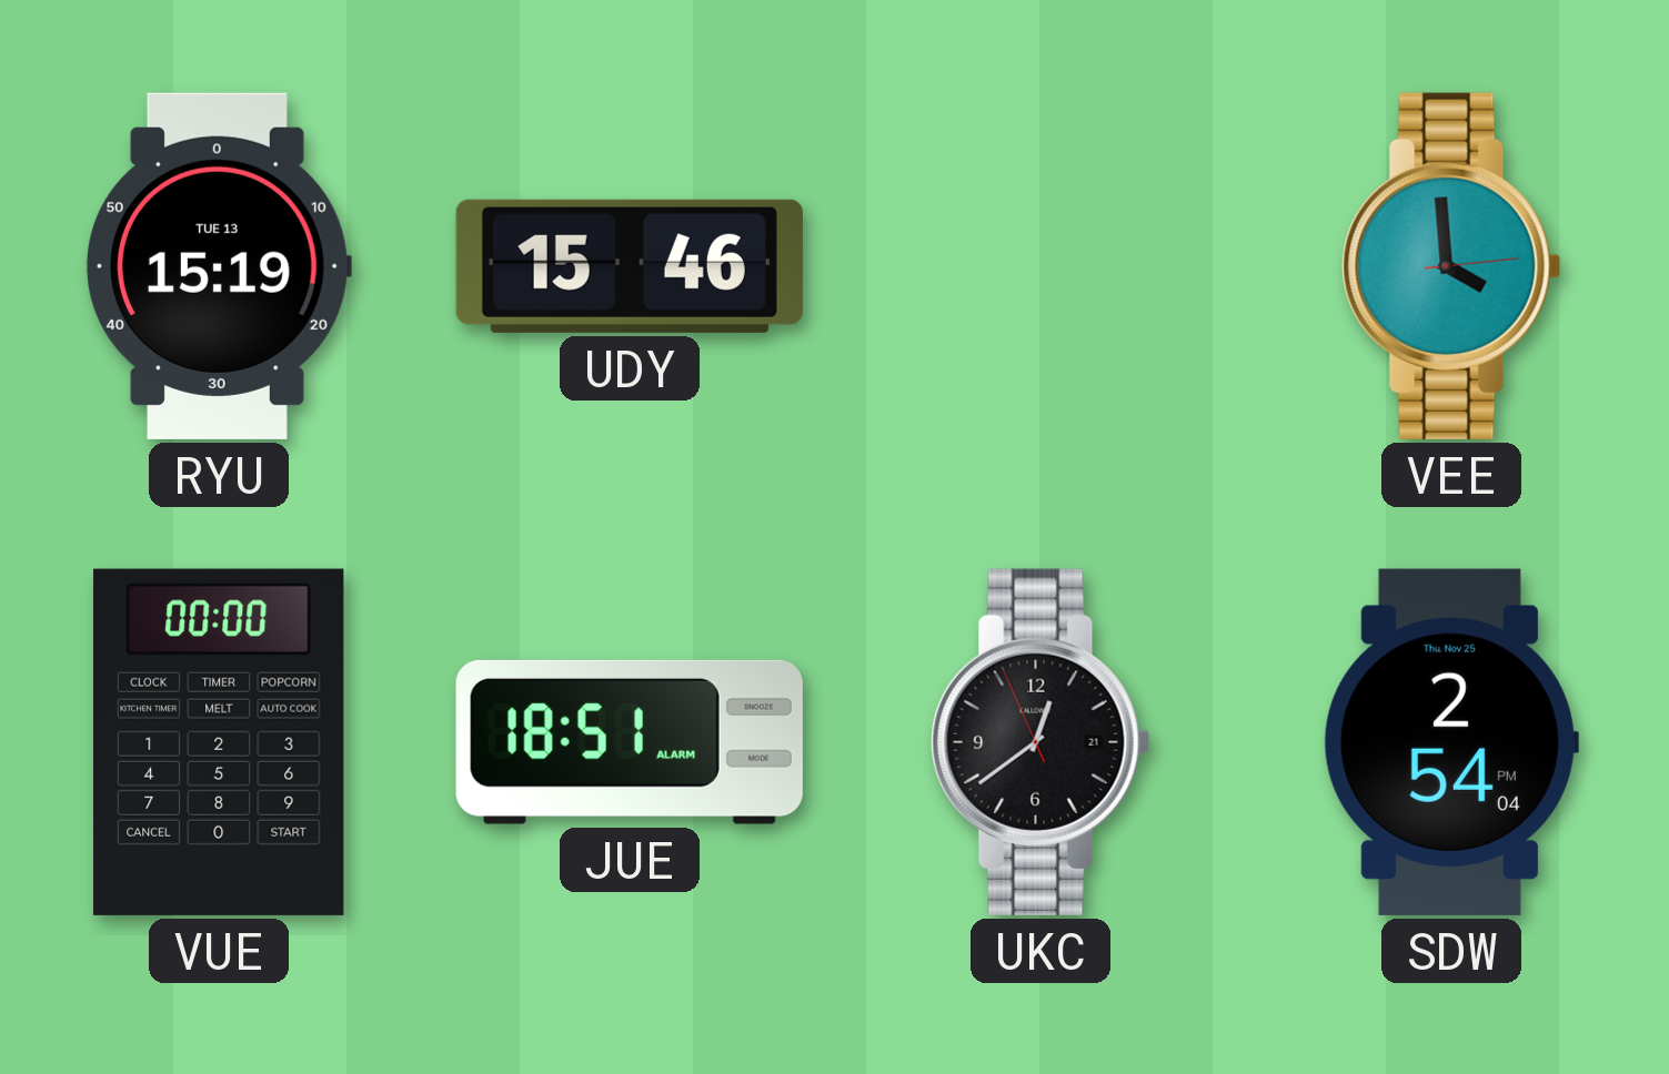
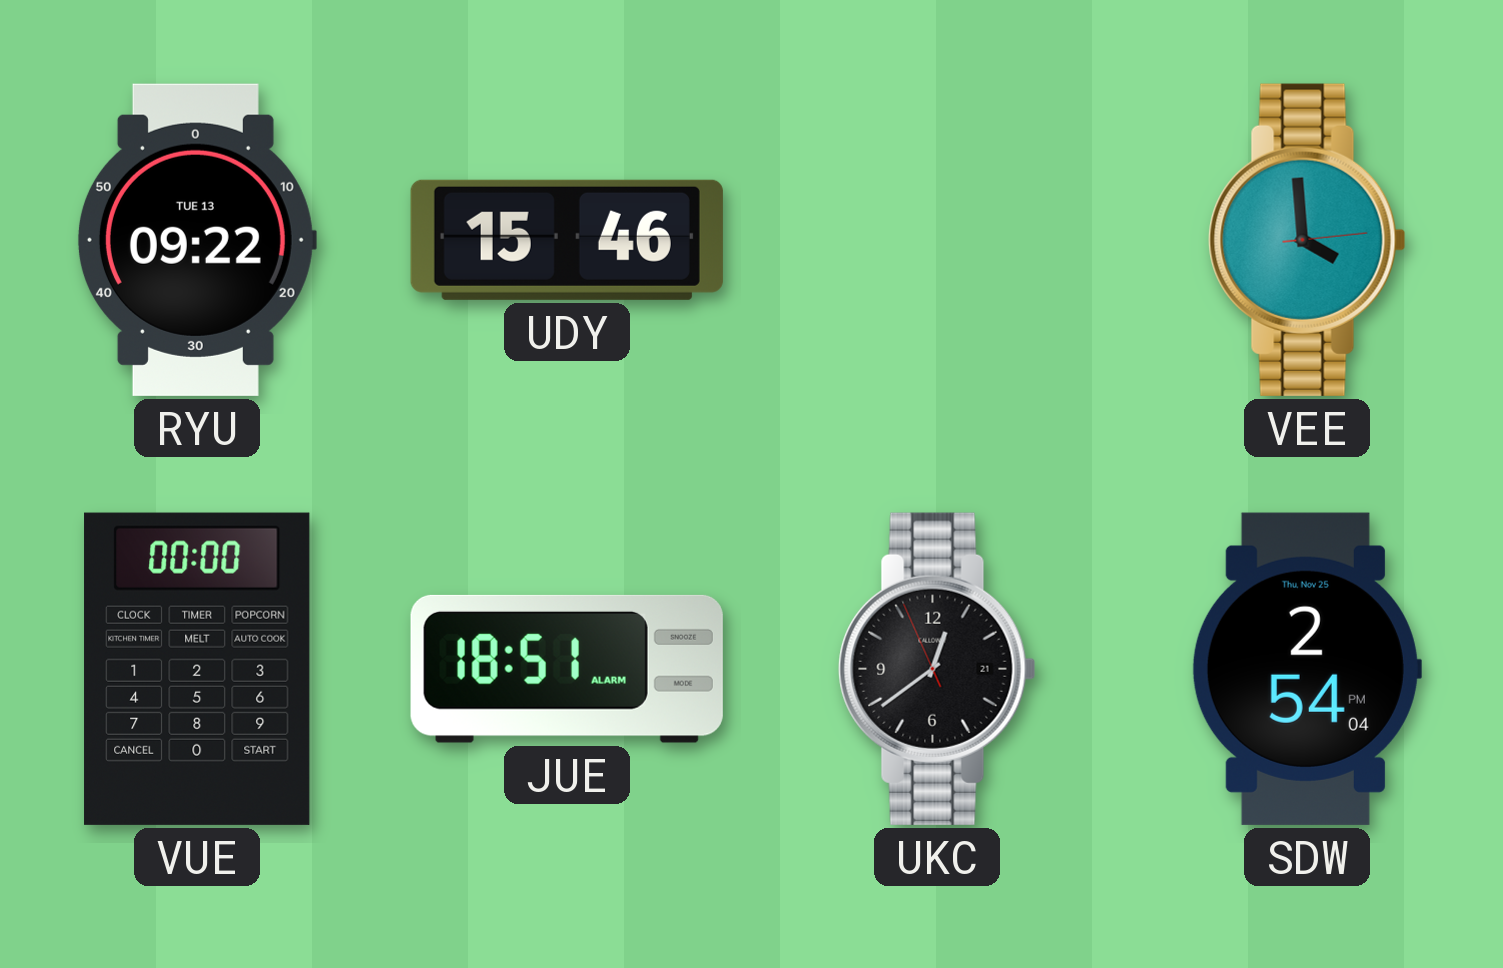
RYU: 15:19 -> 09:22
